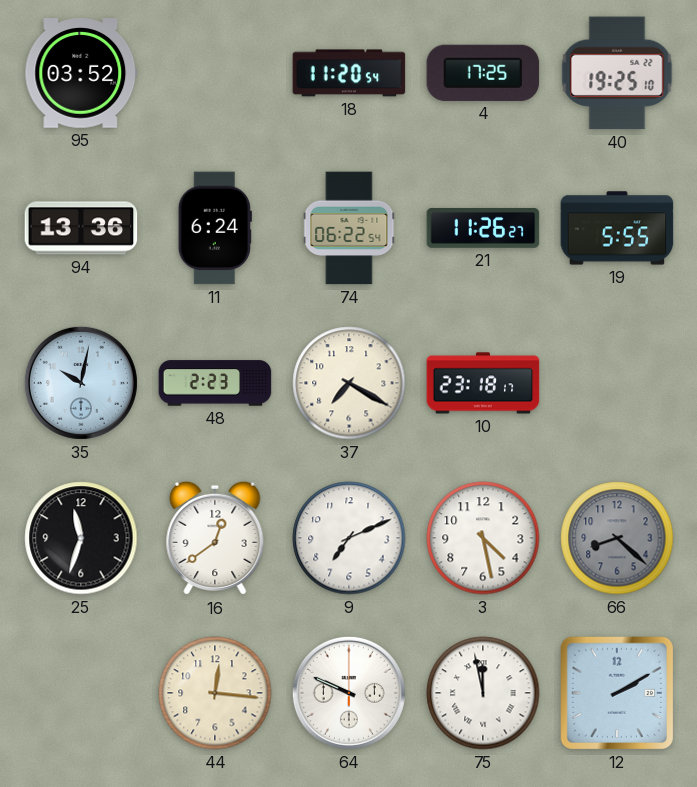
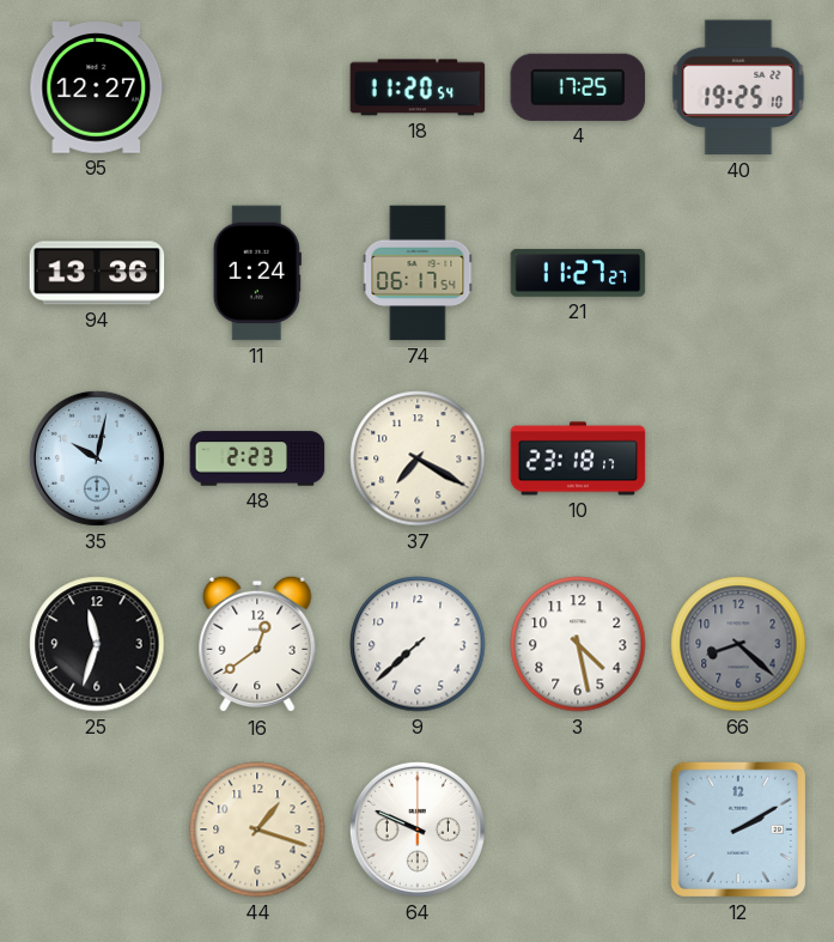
95: 03:52 -> 12:27
11: 6:24 -> 1:24
74: 06:22 -> 06:17
21: 11:26 -> 11:27
19: 5:55 -> none
9: 7:11 -> 7:38
44: 12:16 -> 1:18
75: 11:58 -> none
